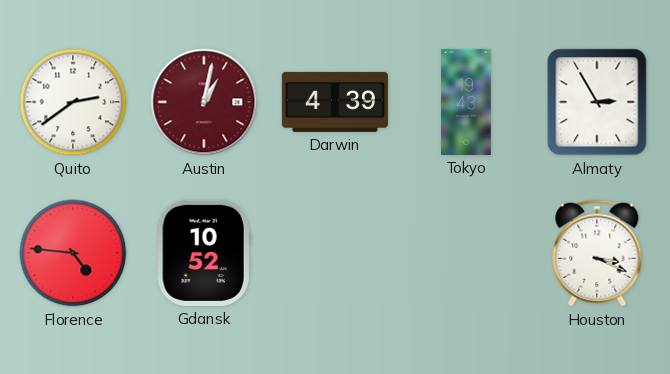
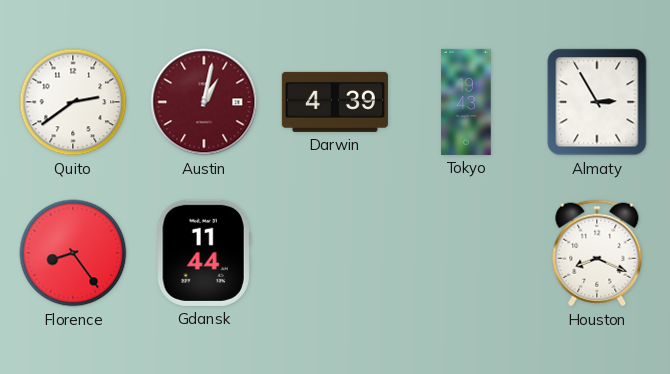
Florence: 4:46 -> 8:24
Gdansk: 10:52 -> 11:44
Houston: 3:19 -> 8:19
